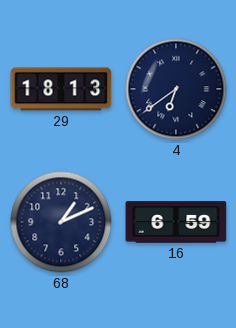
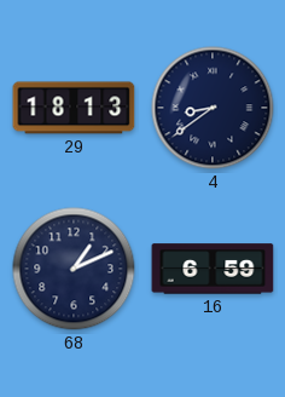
4: 6:39 -> 8:39
